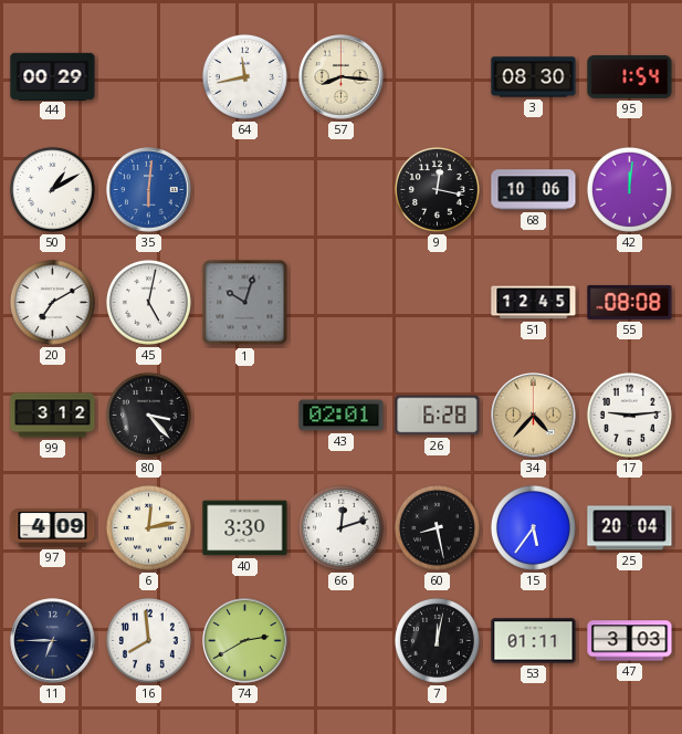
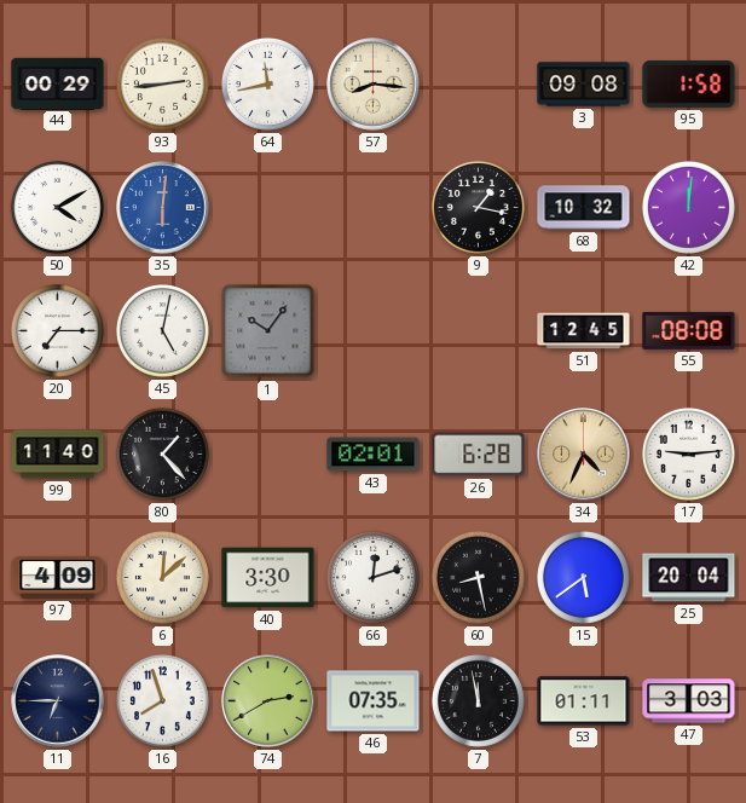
93: none -> 2:44
3: 08:30 -> 09:08
95: 1:54 -> 1:58
50: 1:10 -> 4:10
9: 12:17 -> 1:17
68: 10:06 -> 10:32
20: 7:10 -> 7:15
1: 10:03 -> 10:06
99: 3:12 -> 11:40
80: 3:23 -> 1:23
34: 4:37 -> 4:34
6: 12:13 -> 12:08
15: 5:36 -> 5:39
16: 7:59 -> 7:57
46: none -> 07:35
7: 12:02 -> 11:58
